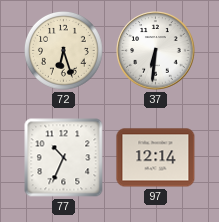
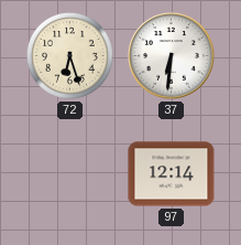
77: 10:34 -> none
